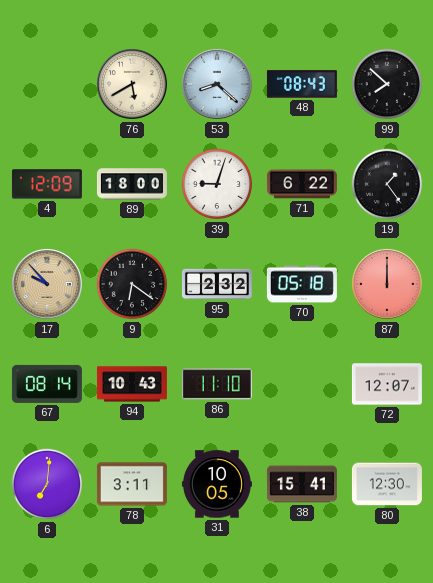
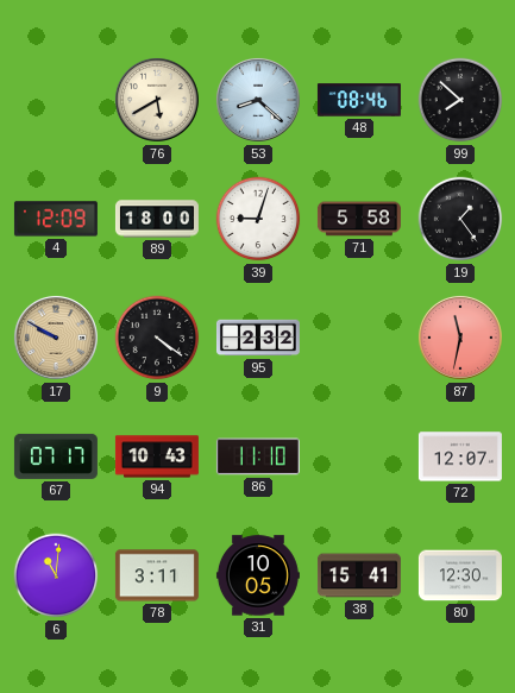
48: 08:43 -> 08:46
71: 6:22 -> 5:58
17: 9:53 -> 9:50
9: 6:21 -> 4:21
70: 05:18 -> none
87: 12:00 -> 11:32
67: 08:14 -> 07:17
6: 7:01 -> 11:01
